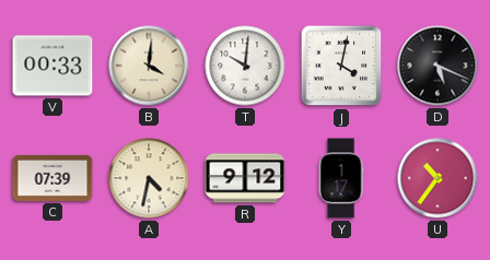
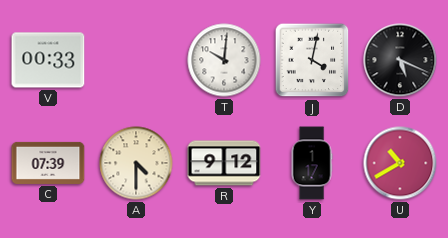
B: 4:01 -> none
A: 4:32 -> 4:30
U: 10:36 -> 10:40
